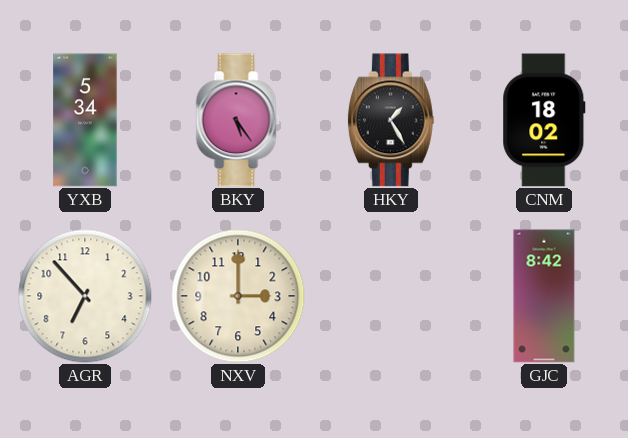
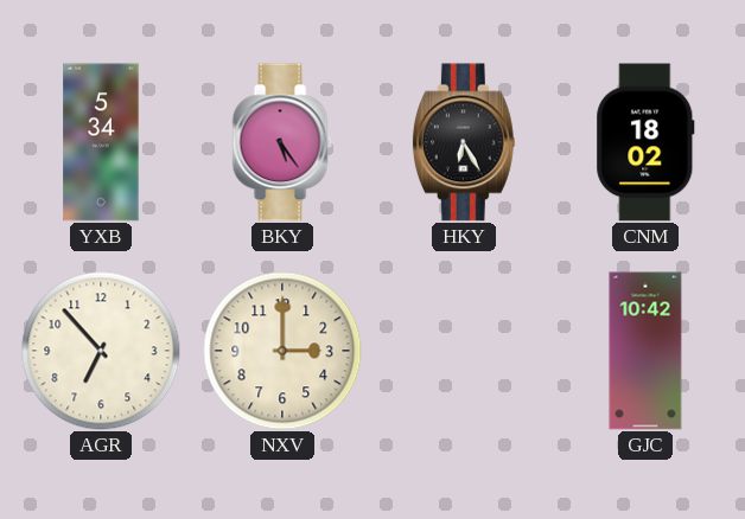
HKY: 1:25 -> 6:25
GJC: 8:42 -> 10:42
